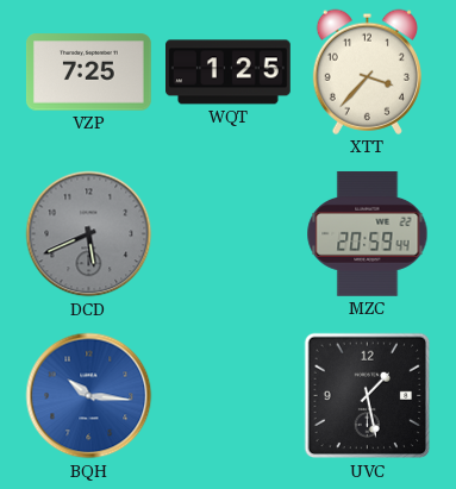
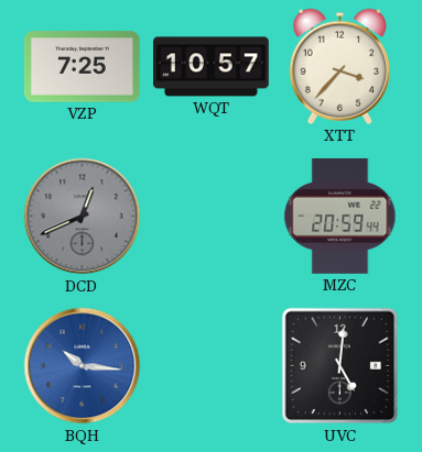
WQT: 1:25 -> 10:57
DCD: 5:41 -> 12:41
UVC: 1:28 -> 5:01
